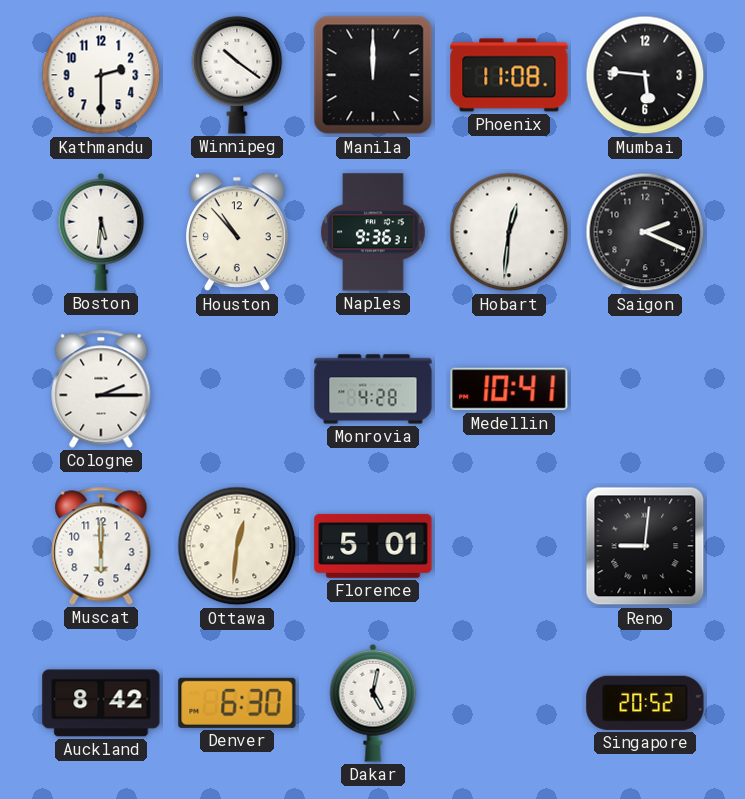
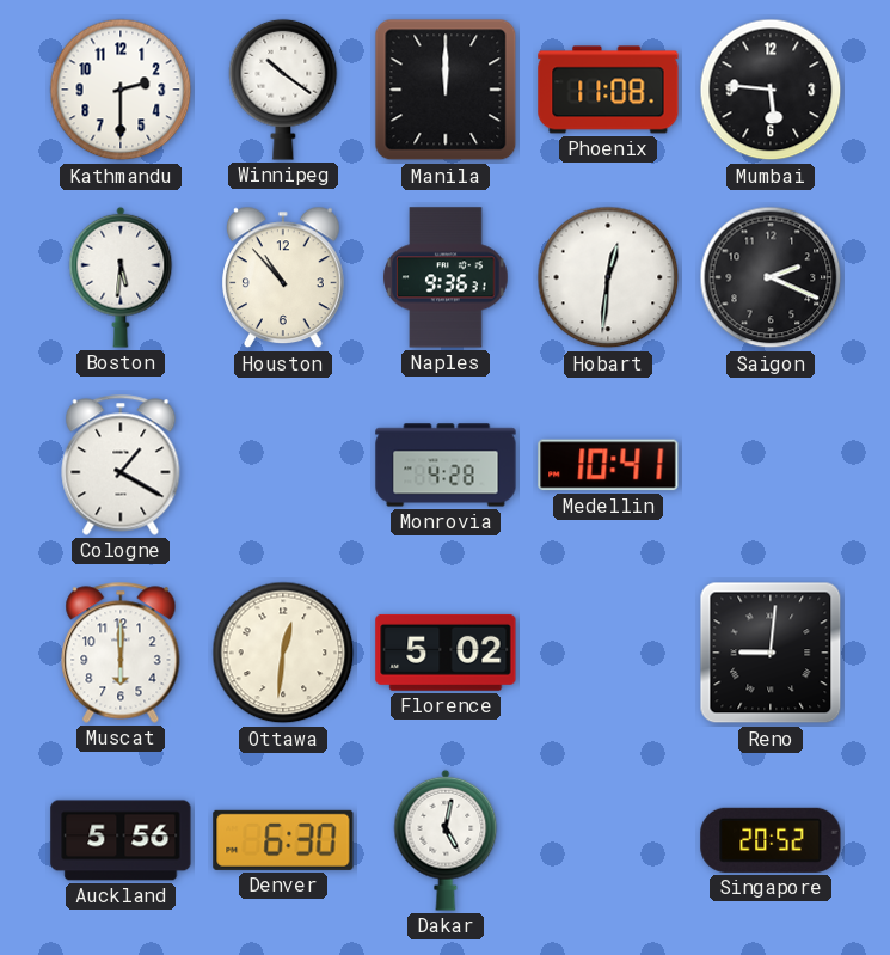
Cologne: 2:15 -> 1:20
Florence: 5:01 -> 5:02
Auckland: 8:42 -> 5:56
